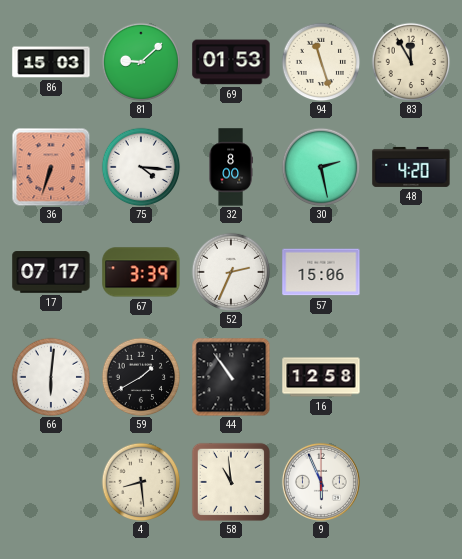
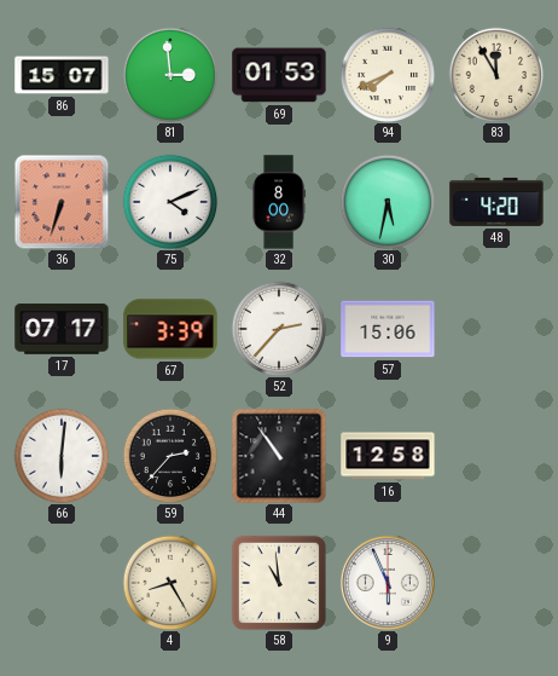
86: 15:03 -> 15:07
81: 9:08 -> 2:59
94: 11:27 -> 7:41
75: 4:16 -> 4:11
30: 2:28 -> 5:32
52: 2:34 -> 2:37
59: 1:40 -> 2:37
4: 8:29 -> 8:25
